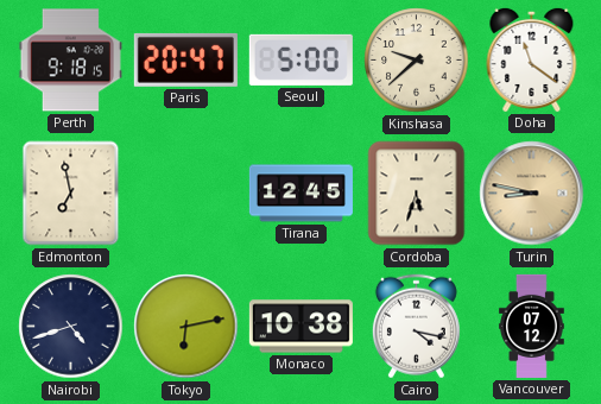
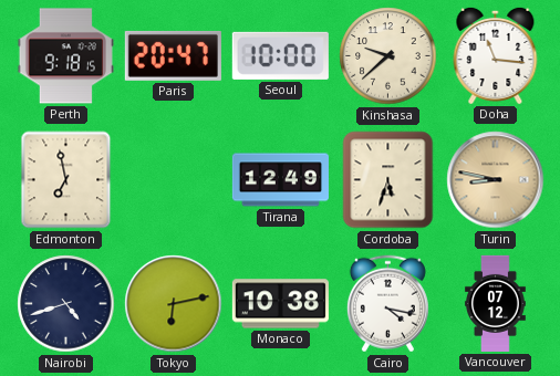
Seoul: 5:00 -> 10:00
Doha: 11:21 -> 11:16
Tirana: 12:45 -> 12:49
